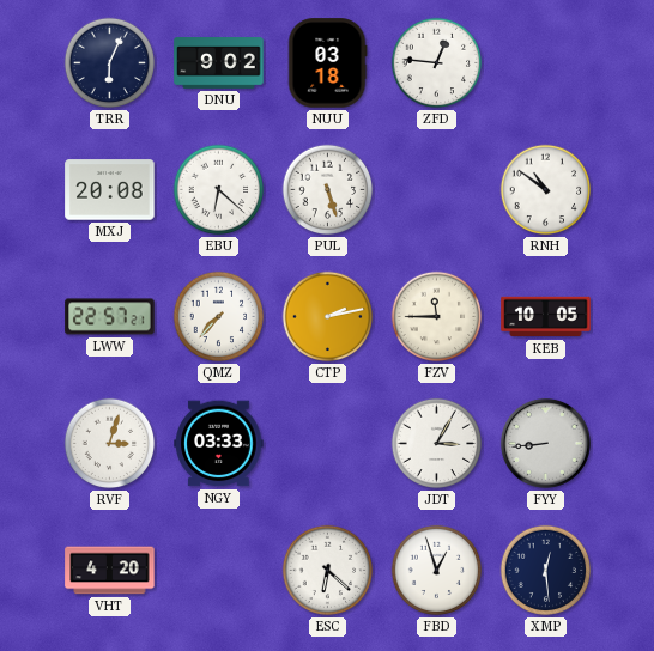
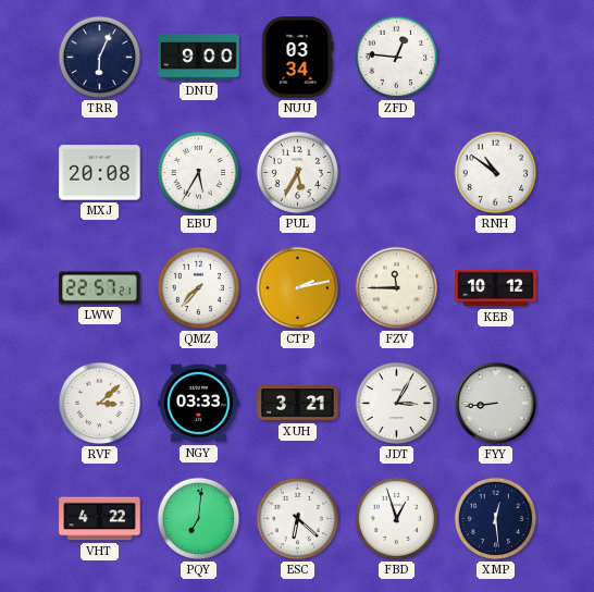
DNU: 9:02 -> 9:00
NUU: 03:18 -> 03:34
EBU: 6:22 -> 5:35
PUL: 5:27 -> 5:35
KEB: 10:05 -> 10:12
RVF: 3:03 -> 3:08
XUH: none -> 3:21
VHT: 4:20 -> 4:22
PQY: none -> 7:01
